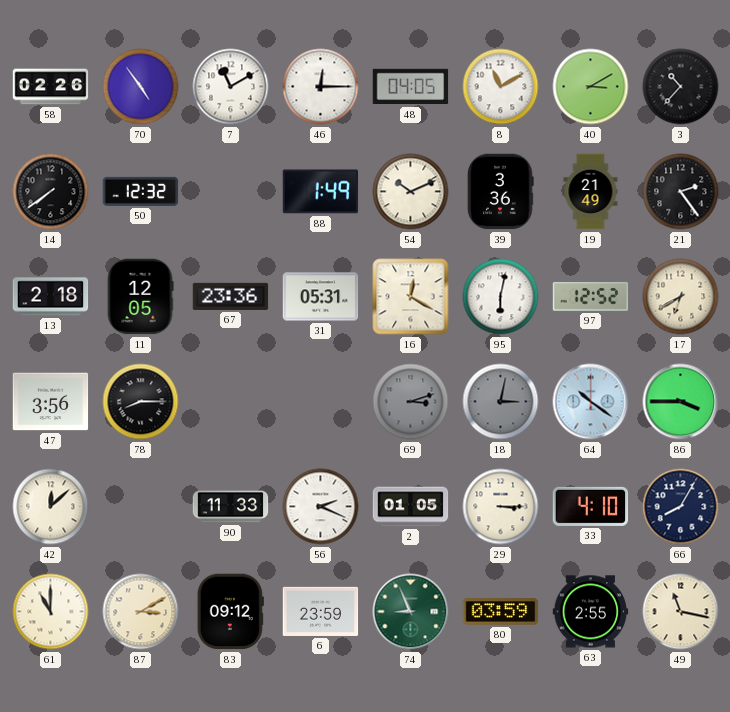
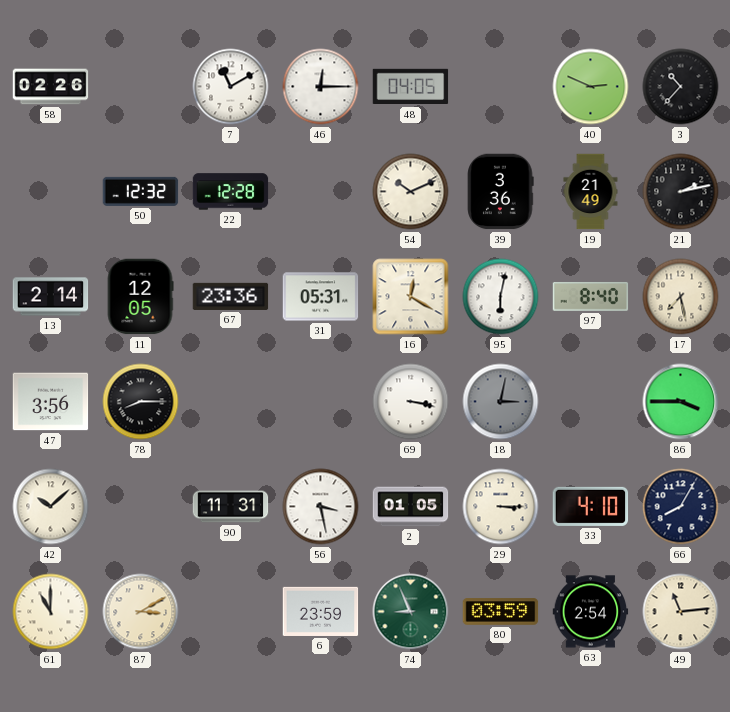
70: 4:54 -> none
8: 11:10 -> none
40: 3:10 -> 2:49
14: 7:39 -> none
22: none -> 12:28
88: 1:49 -> none
21: 2:24 -> 2:13
13: 2:18 -> 2:14
97: 12:52 -> 8:40
17: 6:40 -> 7:28
69: 3:12 -> 3:17
69 dial: grey -> white
64: 10:21 -> none
42: 12:08 -> 10:08
90: 11:33 -> 11:31
56: 2:19 -> 3:28
83: 09:12 -> none
63: 2:55 -> 2:54
49: 11:17 -> 11:14
